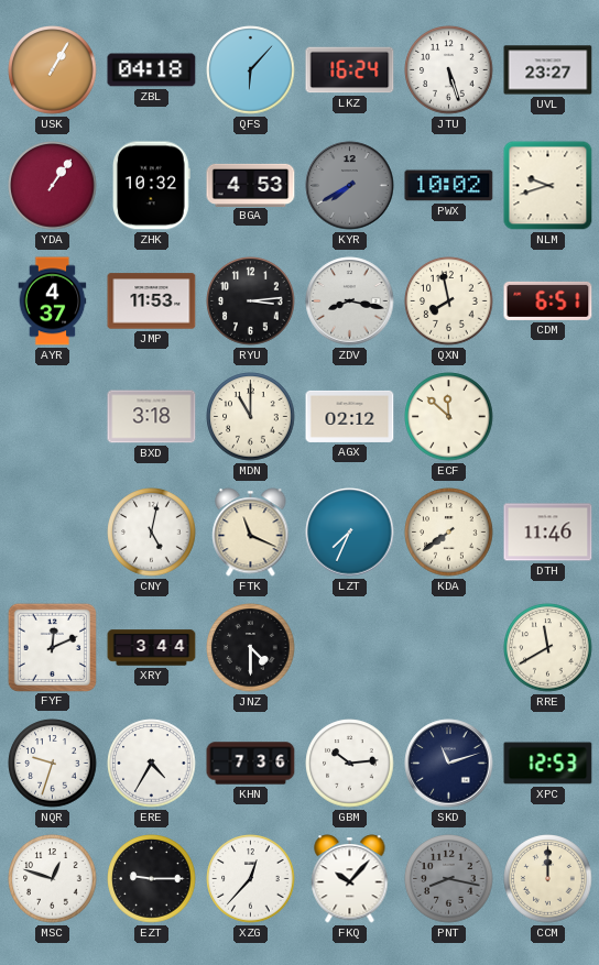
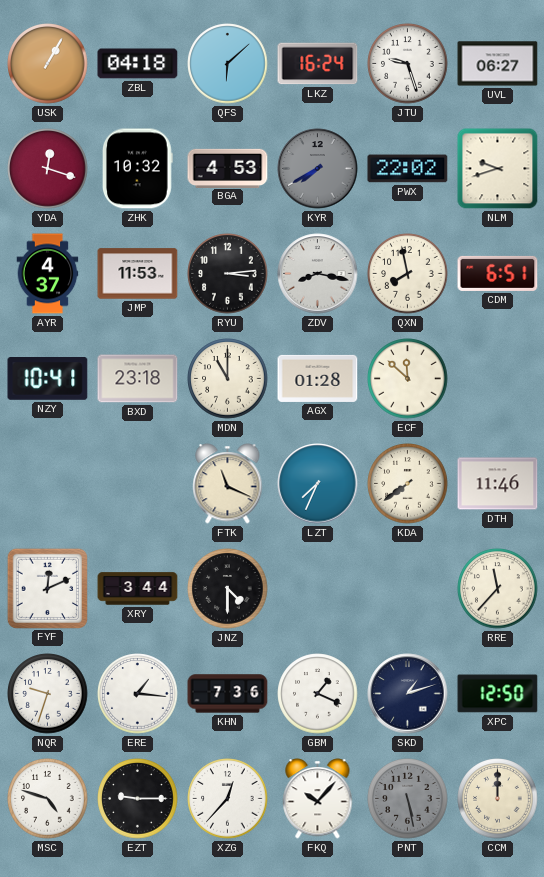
QFS: 6:07 -> 6:08
JTU: 5:27 -> 9:27
UVL: 23:27 -> 06:27
YDA: 1:06 -> 12:18
PWX: 10:02 -> 22:02
NZY: none -> 10:41
BXD: 3:18 -> 23:18
AGX: 02:12 -> 01:28
CNY: 5:02 -> none
RRE: 11:40 -> 11:37
ERE: 4:35 -> 1:16
GBM: 10:14 -> 1:19
SKD: 11:12 -> 1:12
XPC: 12:53 -> 12:50
MSC: 12:48 -> 4:48
PNT: 8:17 -> 5:28
